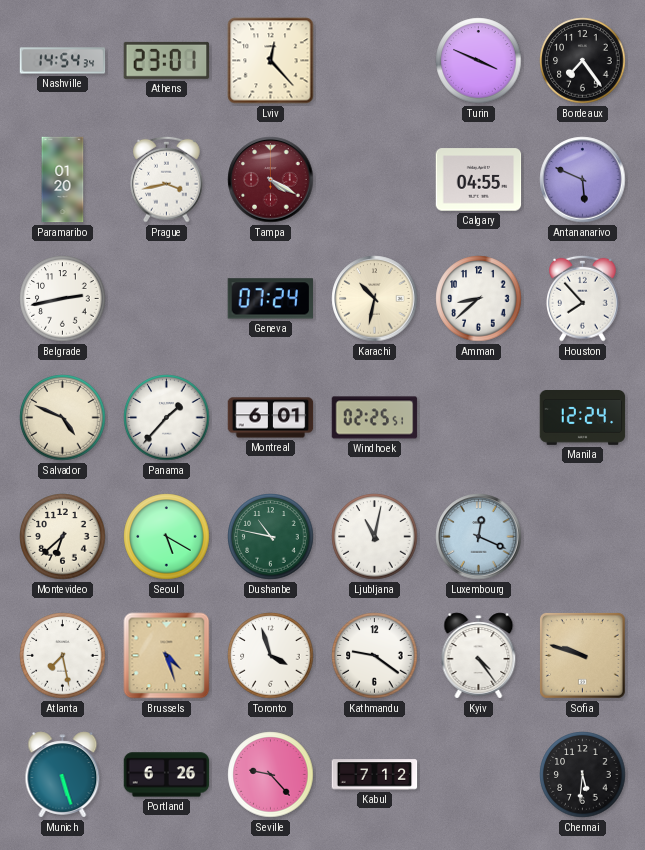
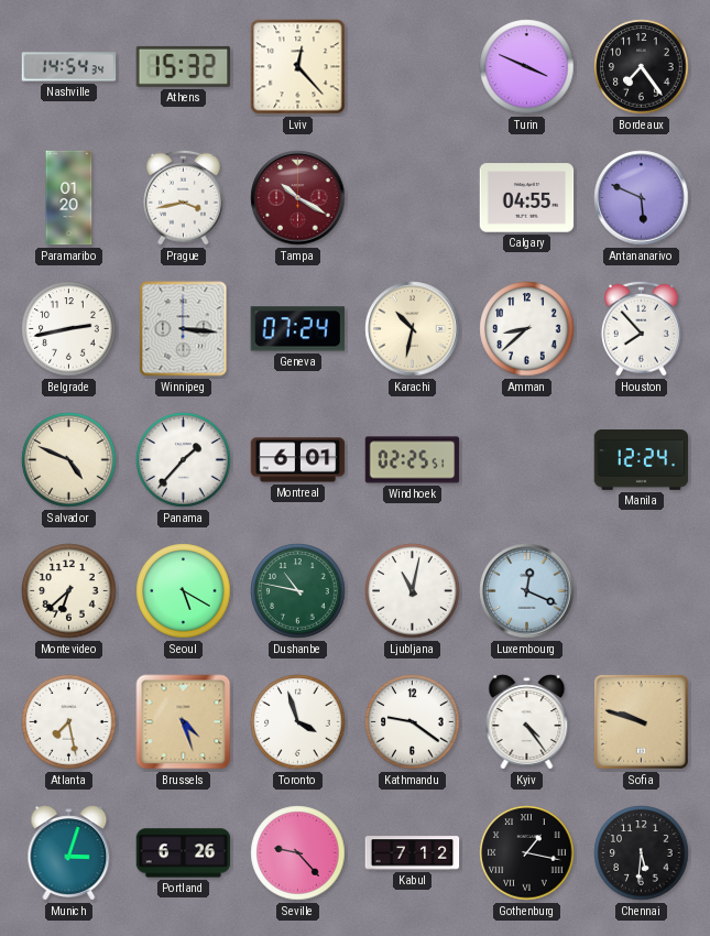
Athens: 23:01 -> 15:32
Tampa: 4:20 -> 10:20
Winnipeg: none -> 3:16
Munich: 5:27 -> 3:03
Gothenburg: none -> 1:17
